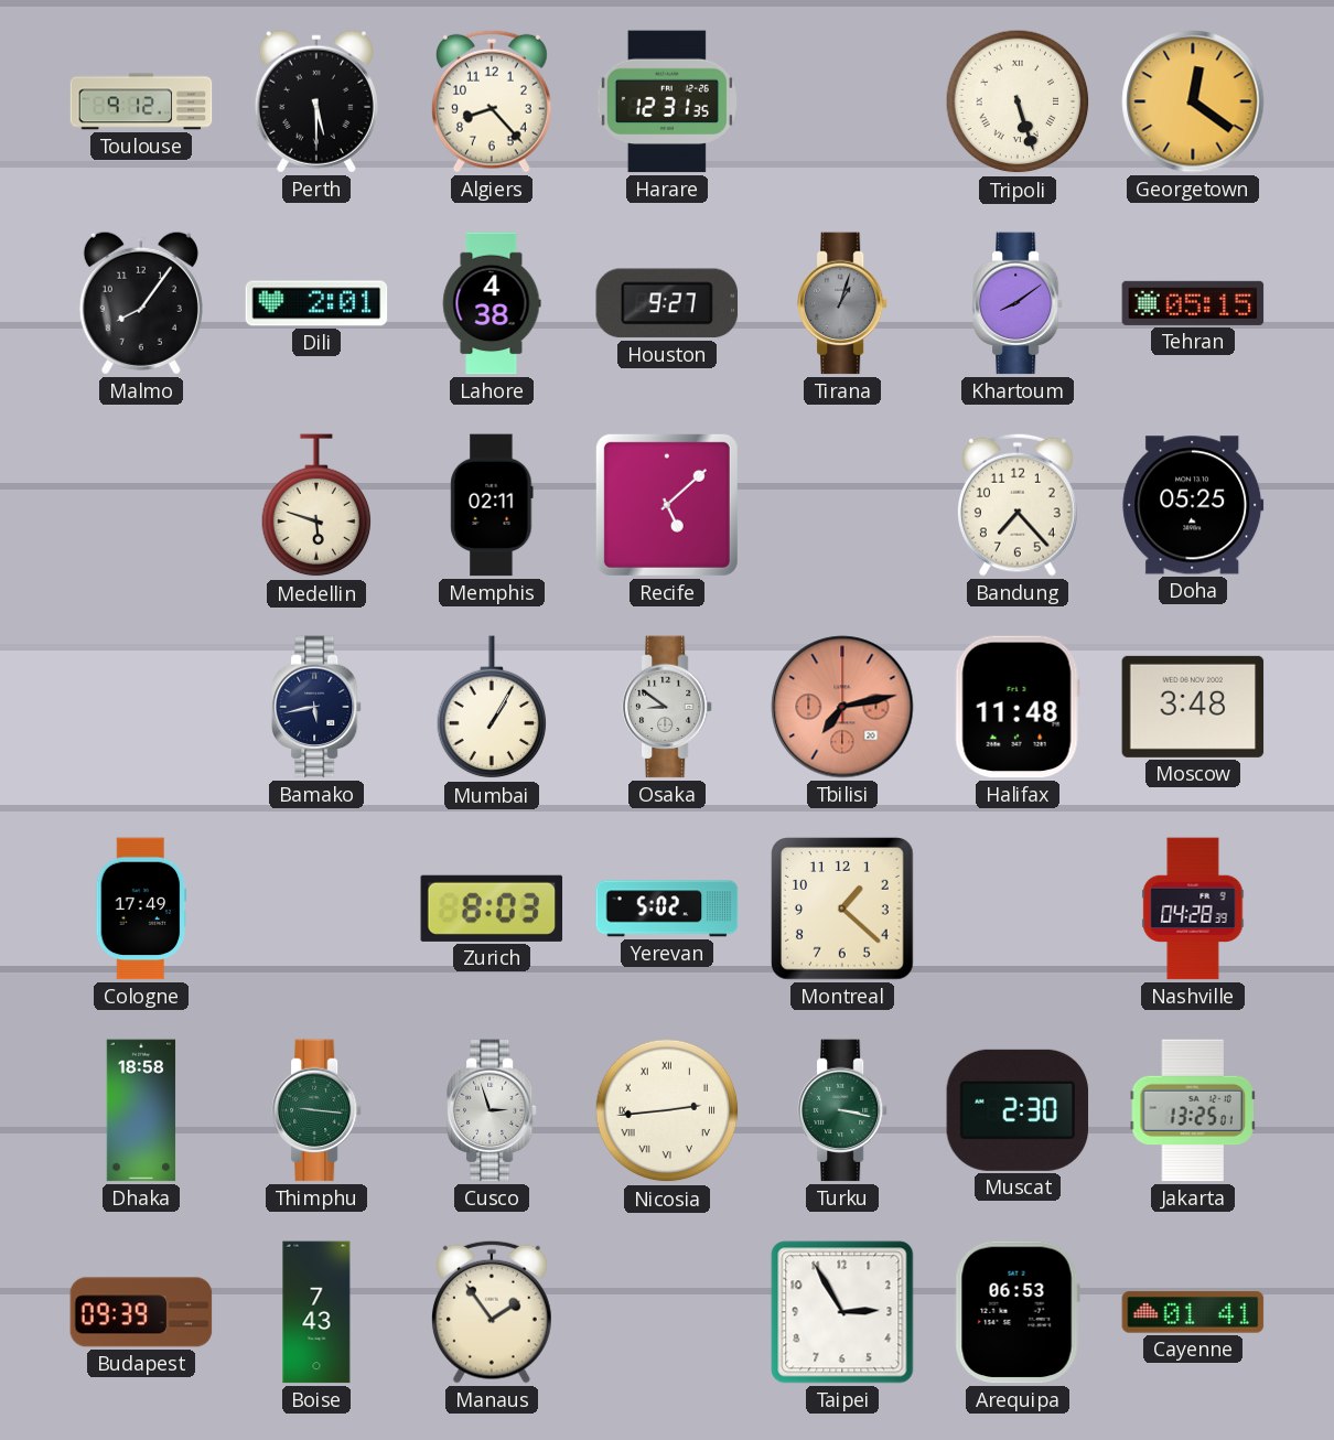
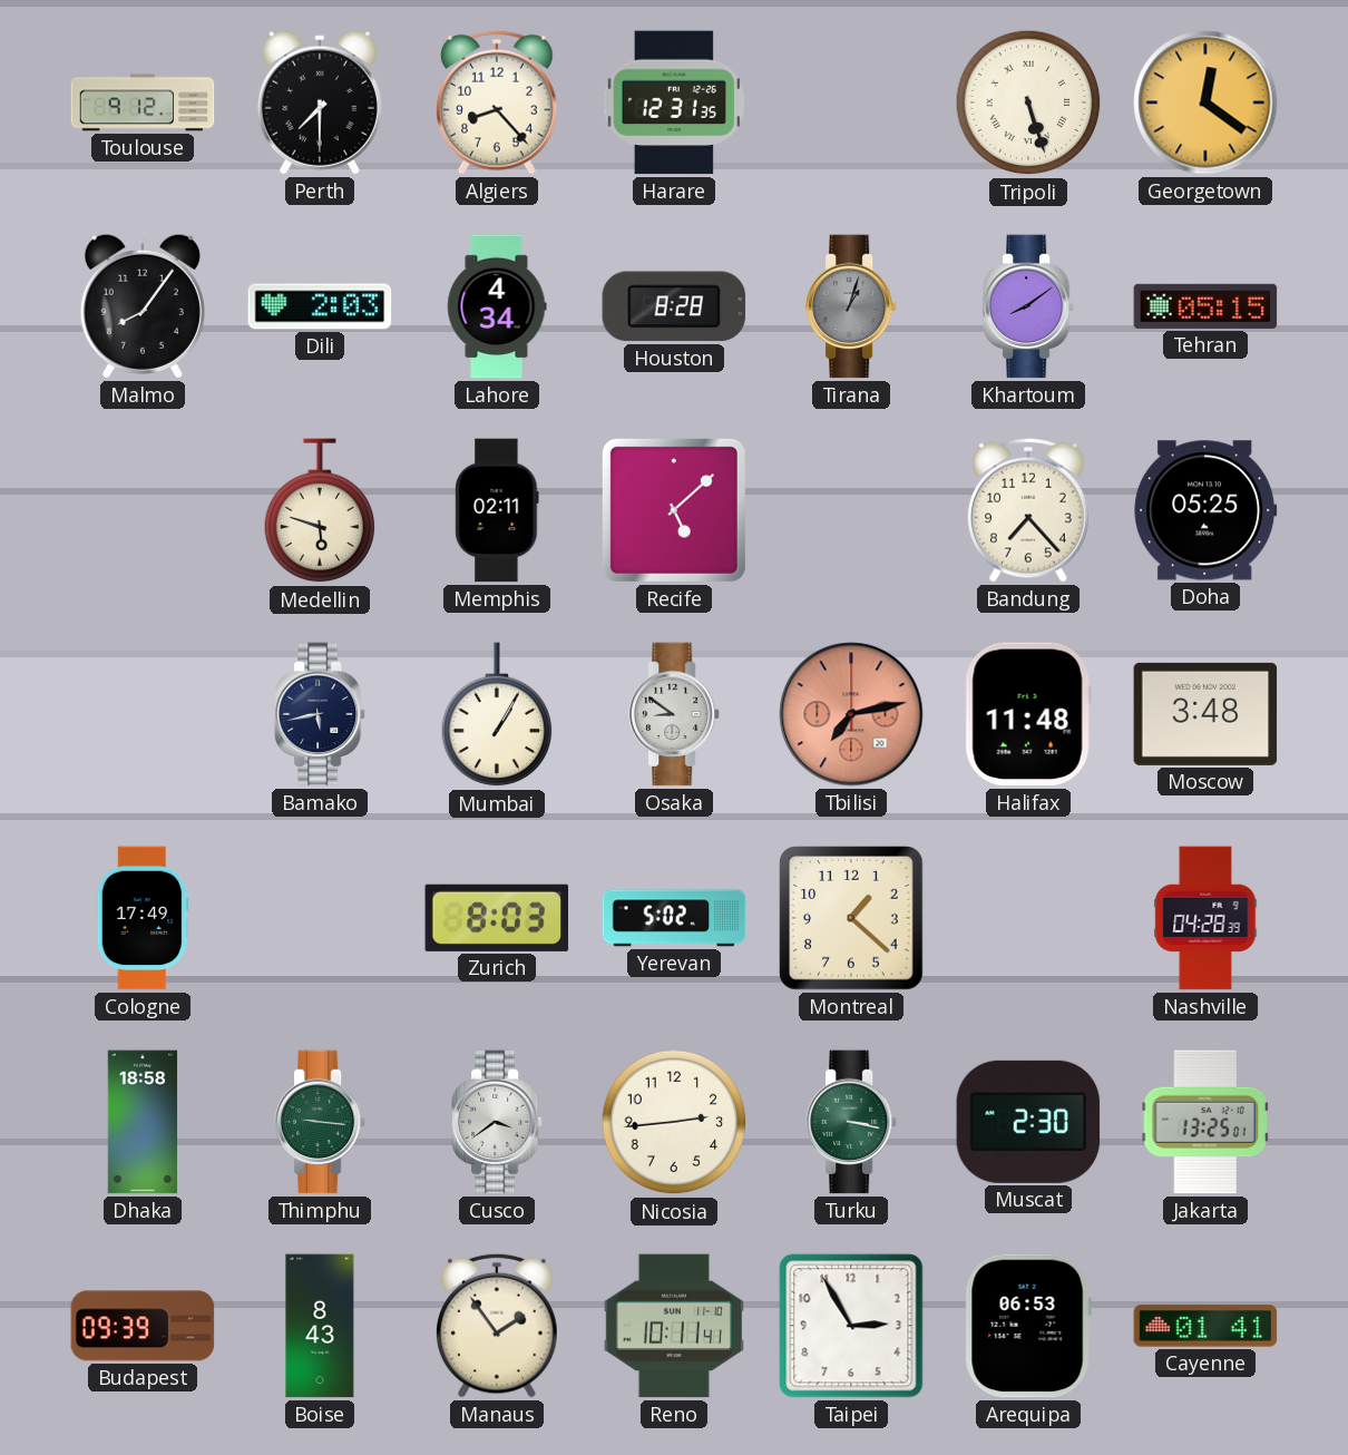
Perth: 5:30 -> 7:30
Dili: 2:01 -> 2:03
Lahore: 4:38 -> 4:34
Houston: 9:27 -> 8:28
Cusco: 2:57 -> 3:39
Nicosia numerals: Roman -> Arabic
Boise: 7:43 -> 8:43
Reno: none -> 10:11
